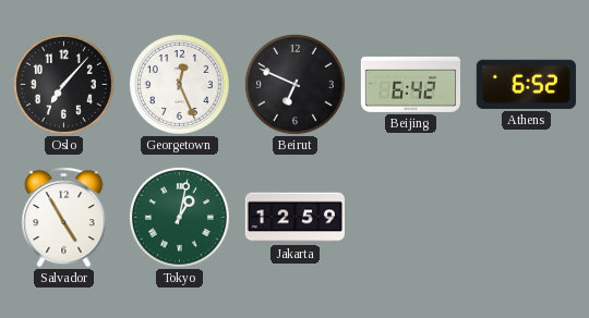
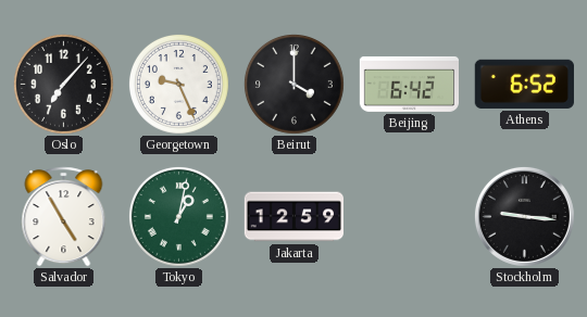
Georgetown: 12:26 -> 9:26
Beirut: 6:49 -> 4:00
Stockholm: none -> 9:16
